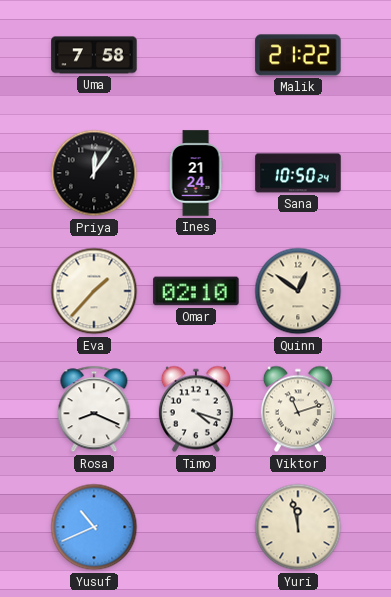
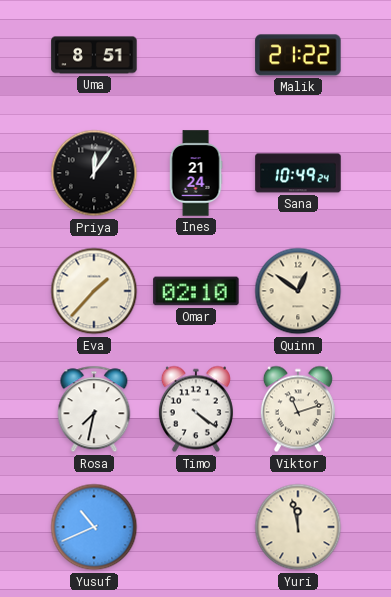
Uma: 7:58 -> 8:51
Sana: 10:50 -> 10:49
Rosa: 8:19 -> 7:32
Timo: 4:18 -> 4:21
